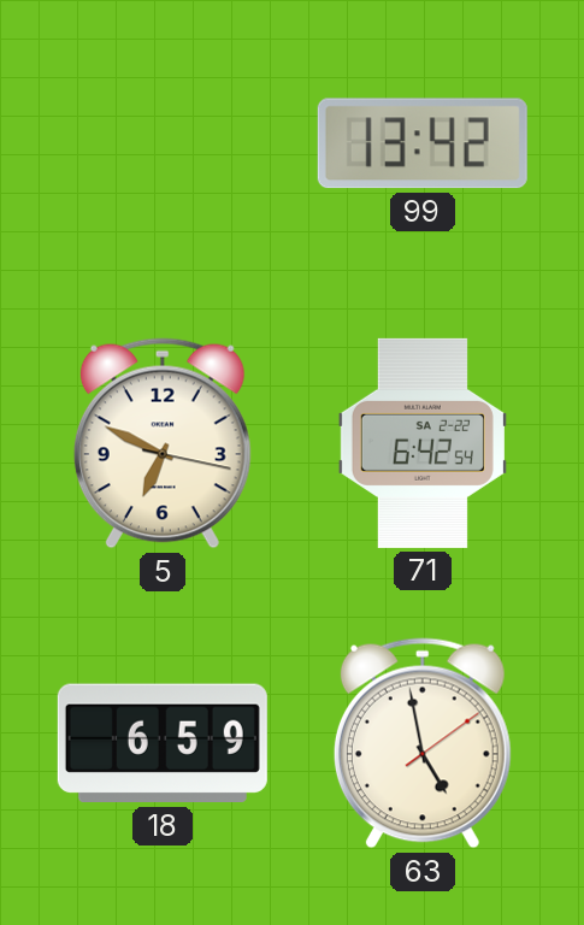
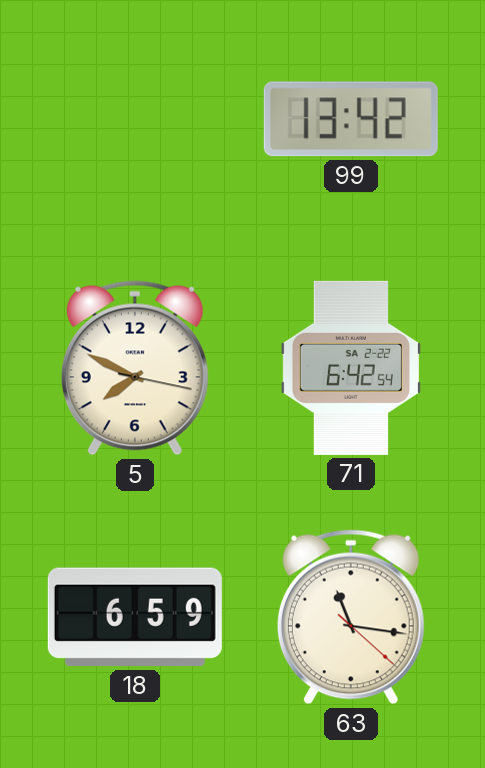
5: 6:49 -> 7:49
63: 4:58 -> 11:16
